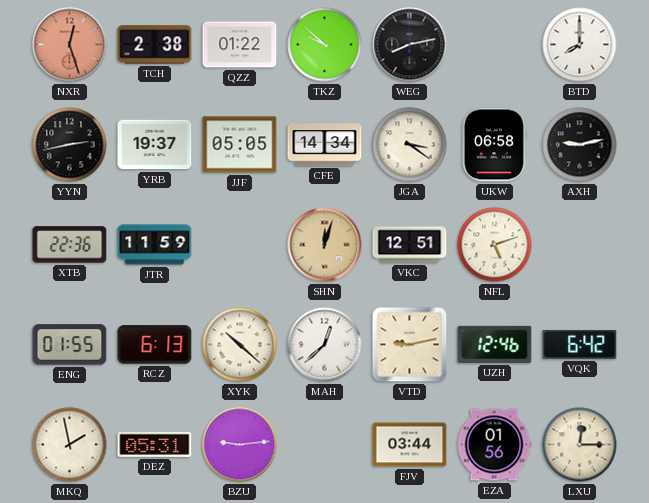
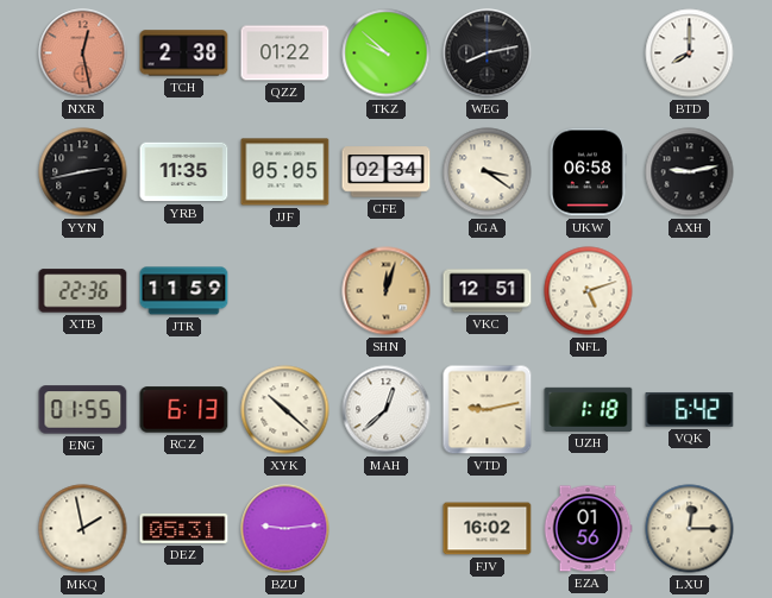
NXR: 12:27 -> 12:28
YRB: 19:37 -> 11:35
CFE: 14:34 -> 02:34
UZH: 12:46 -> 1:18
FJV: 03:44 -> 16:02
